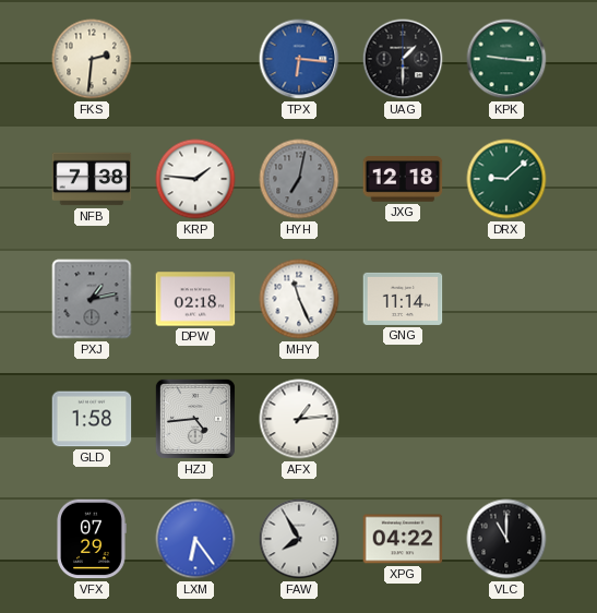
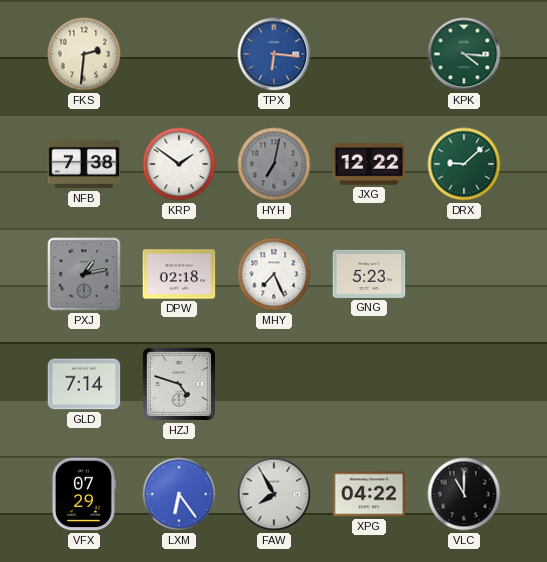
UAG: 1:30 -> none
KPK: 9:16 -> 4:16
KRP: 1:46 -> 1:51
JXG: 12:18 -> 12:22
MHY: 11:26 -> 7:26
GNG: 11:14 -> 5:23
GLD: 1:58 -> 7:14
HZJ: 4:44 -> 4:48
AFX: 1:14 -> none
